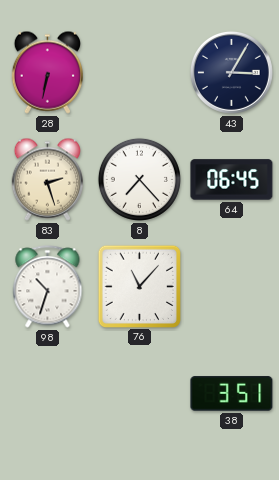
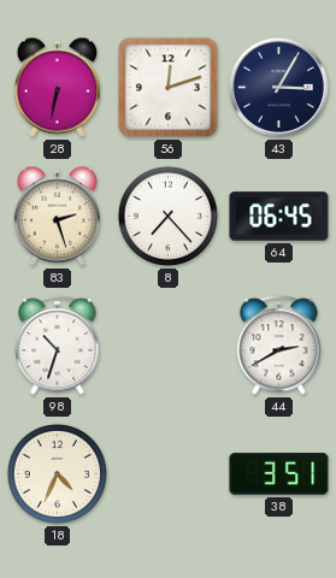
56: none -> 12:12
76: 11:07 -> none
44: none -> 2:40
18: none -> 4:34
